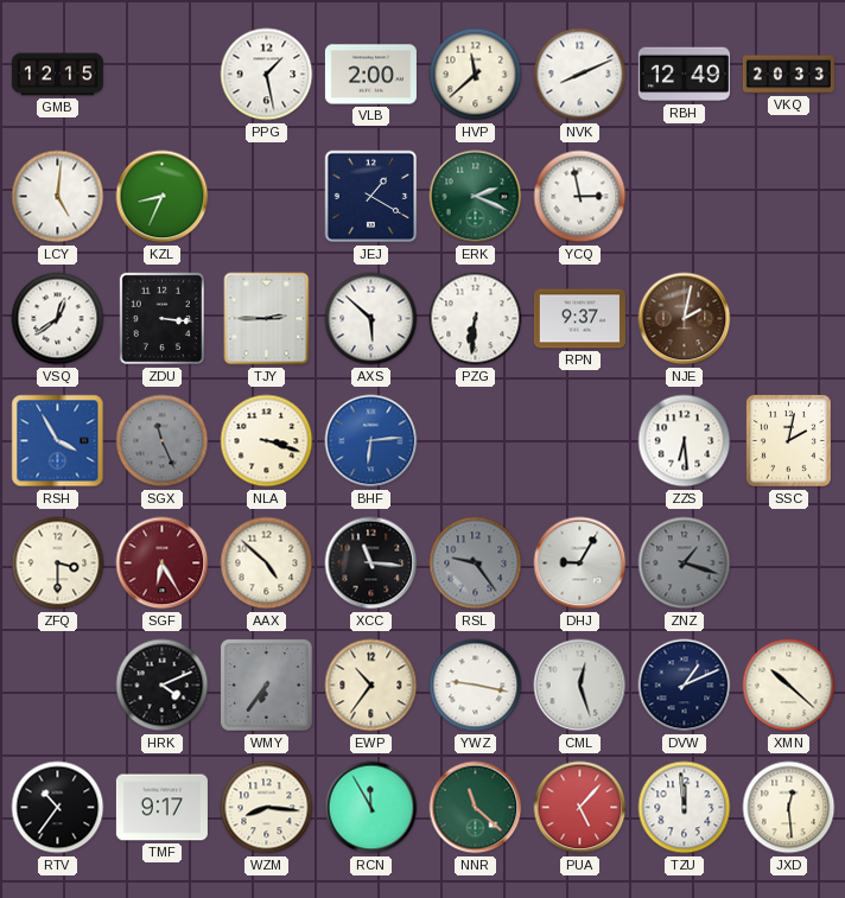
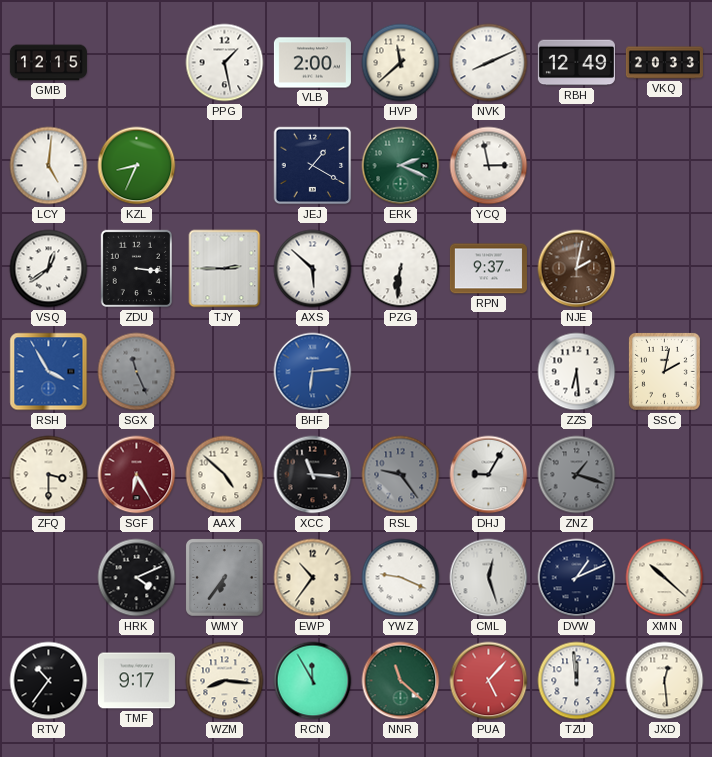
NLA: 3:18 -> none
YWZ: 9:17 -> 9:19
